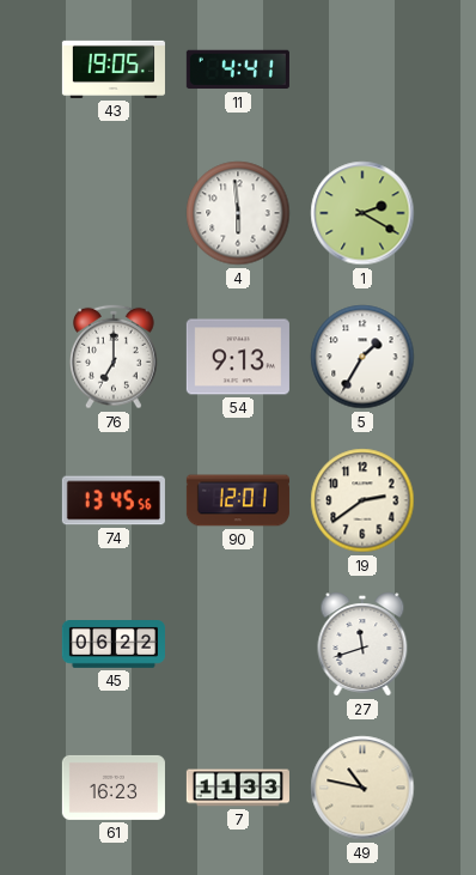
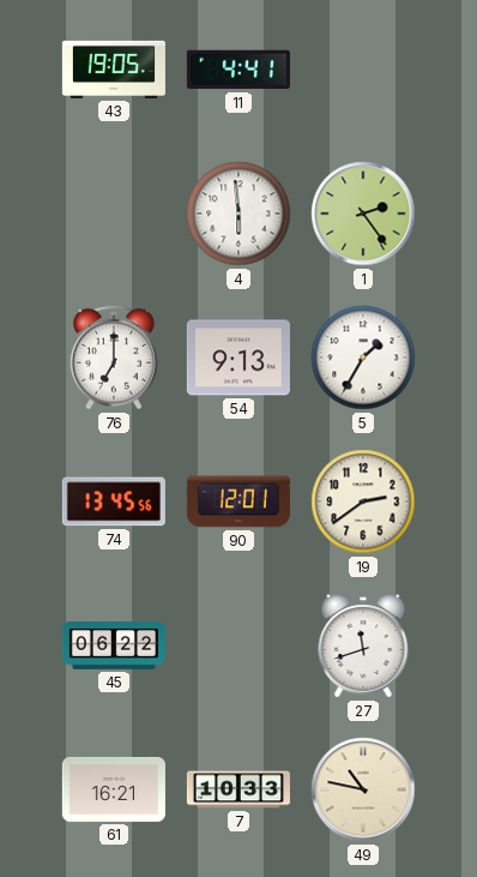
1: 2:20 -> 2:24
61: 16:23 -> 16:21
7: 11:33 -> 10:33
